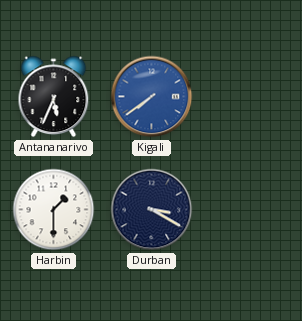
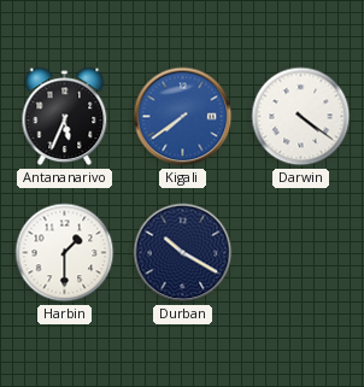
Darwin: none -> 4:21
Durban: 3:20 -> 10:20
